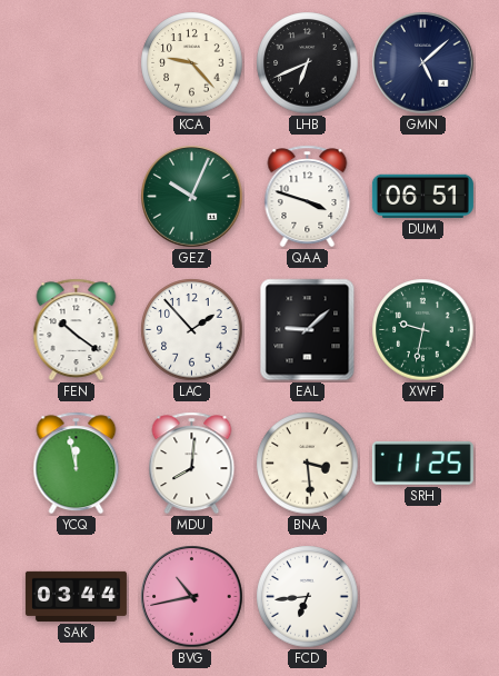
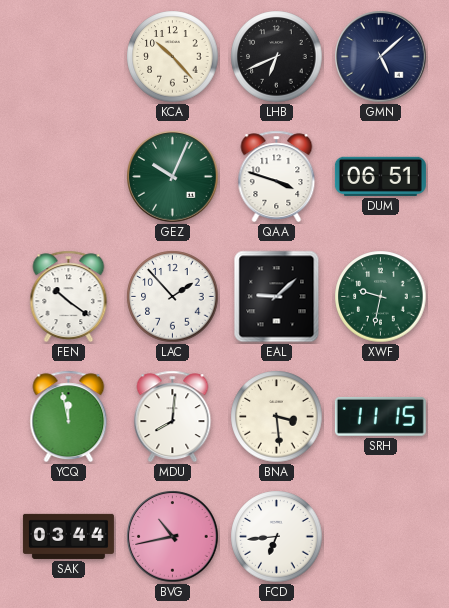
KCA: 9:23 -> 10:23
SRH: 11:25 -> 11:15
